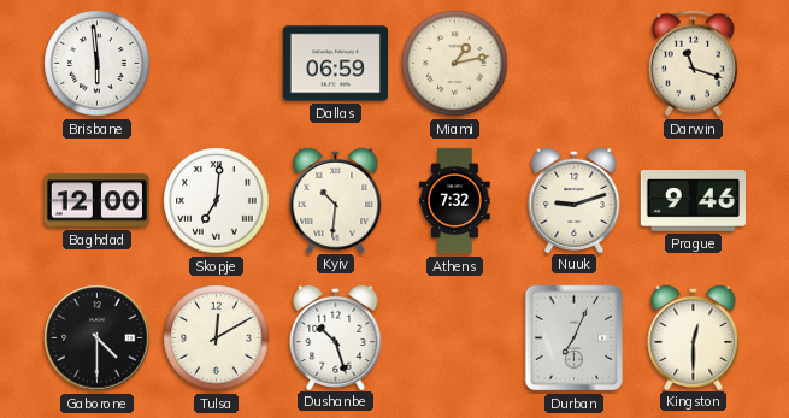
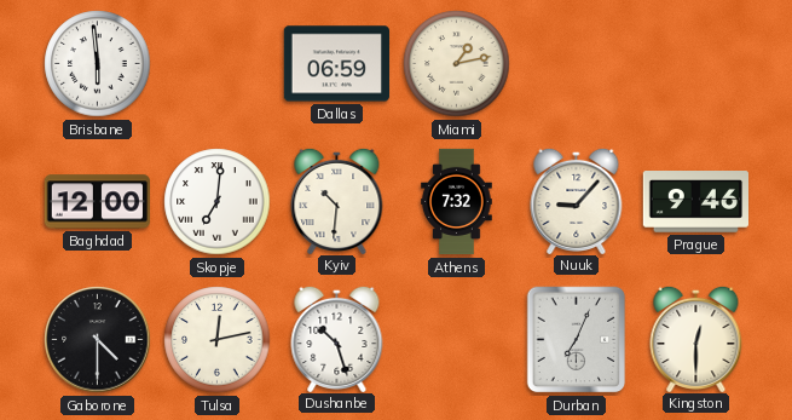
Darwin: 11:18 -> none
Nuuk: 9:12 -> 9:07
Tulsa: 12:10 -> 12:13
